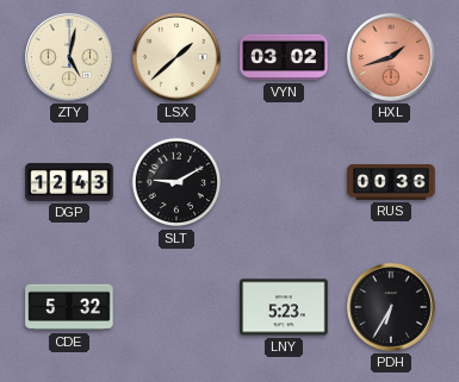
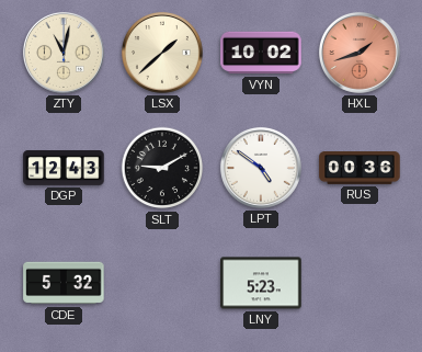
ZTY: 5:02 -> 11:02
VYN: 03:02 -> 10:02
LPT: none -> 4:51
PDH: 6:35 -> none
